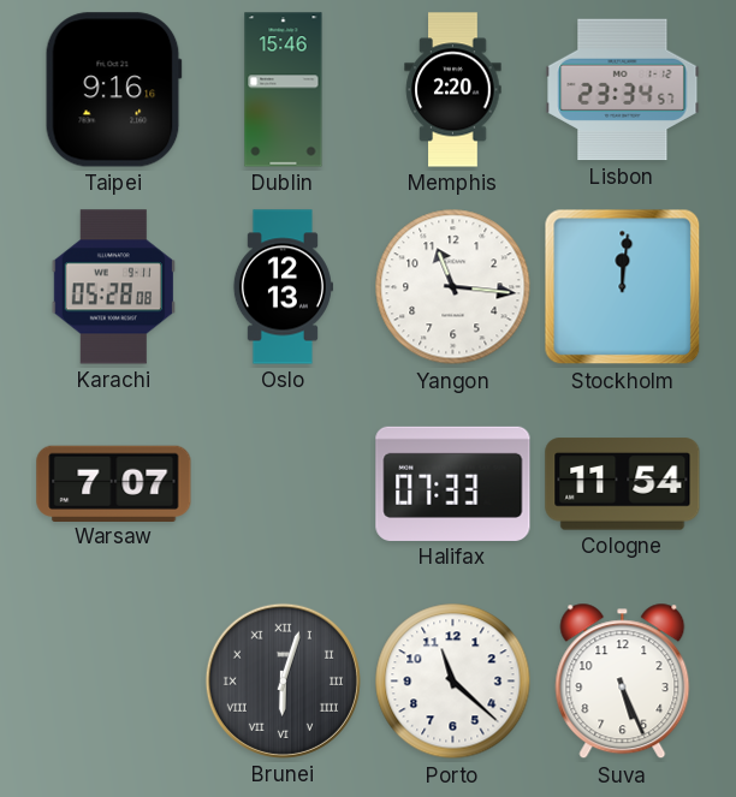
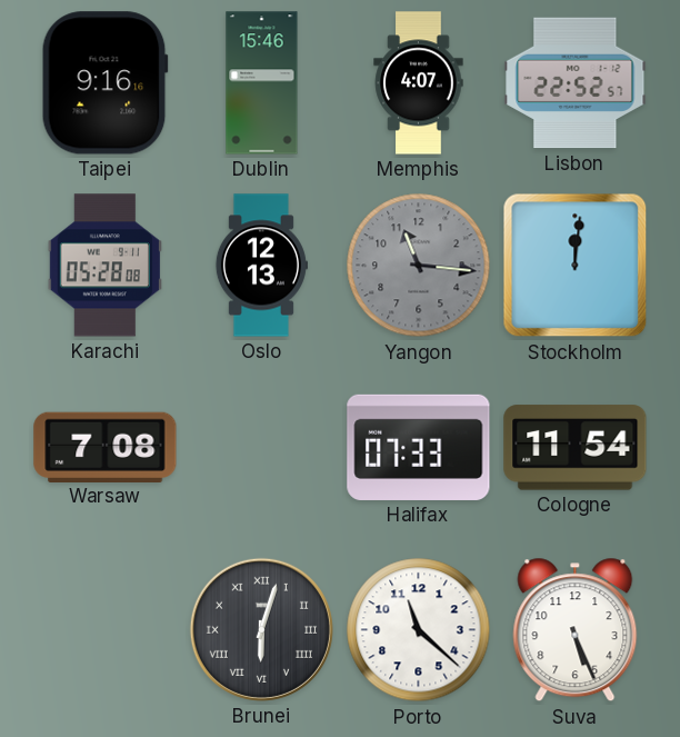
Memphis: 2:20 -> 4:07
Lisbon: 23:34 -> 22:52
Yangon dial: white -> grey
Warsaw: 7:07 -> 7:08
